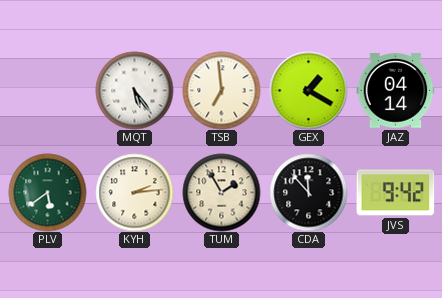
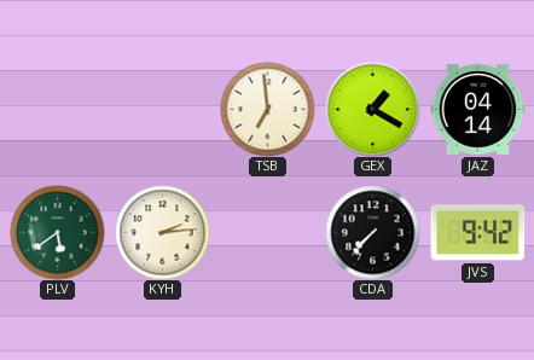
MQT: 5:24 -> none
TUM: 1:55 -> none
CDA: 11:53 -> 7:37
